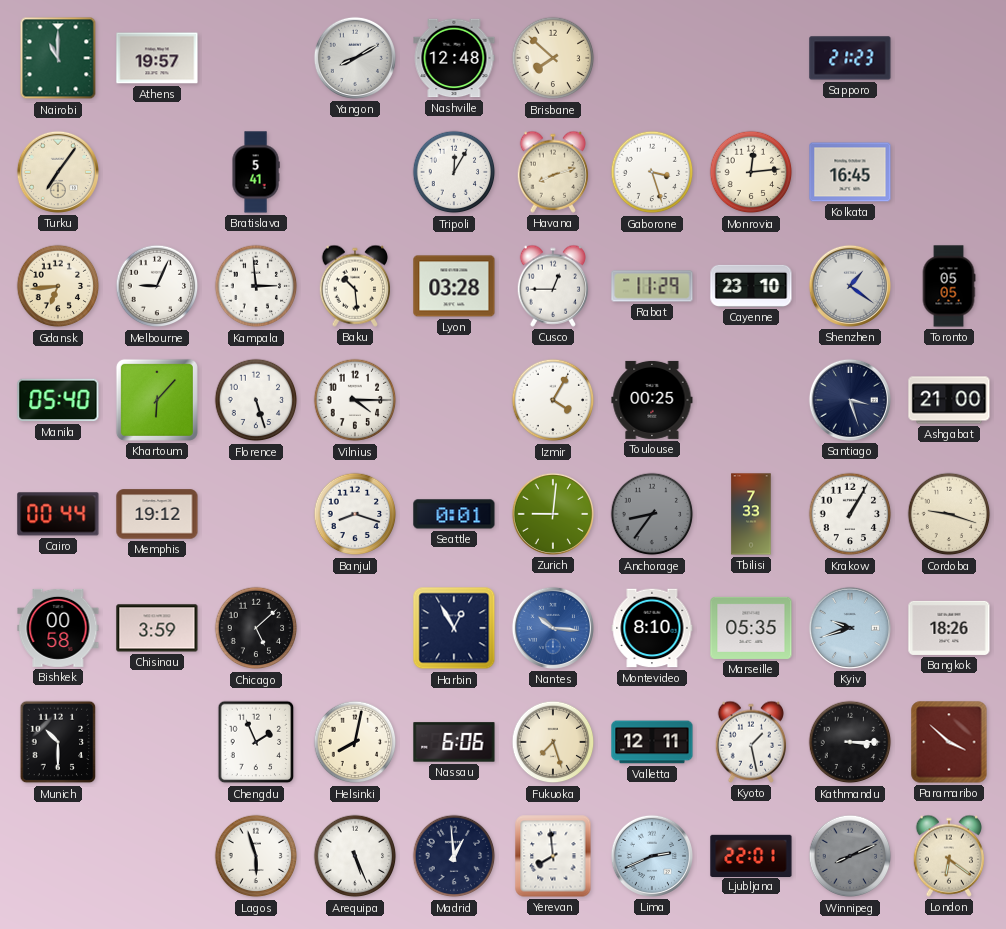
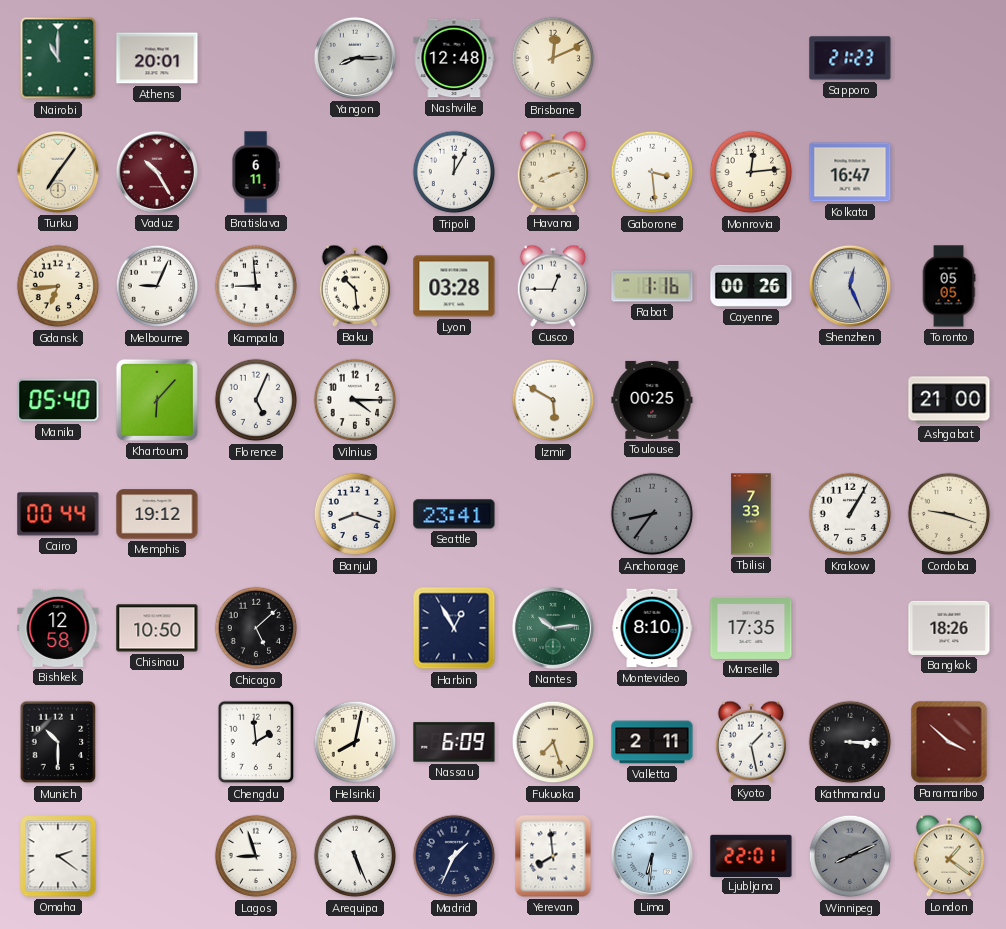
Athens: 19:57 -> 20:01
Yangon: 8:10 -> 8:15
Brisbane: 7:52 -> 12:11
Vaduz: none -> 10:25
Bratislava: 5:41 -> 6:11
Gaborone: 3:27 -> 3:29
Kolkata: 16:45 -> 16:47
Kampala: 2:59 -> 8:59
Rabat: 11:29 -> 1:16
Cayenne: 23:10 -> 00:26
Shenzhen: 1:21 -> 12:26
Florence: 5:27 -> 5:04
Izmir: 4:05 -> 5:50
Santiago: 3:27 -> none
Seattle: 0:01 -> 23:41
Zurich: 9:01 -> none
Bishkek: 00:58 -> 12:58
Chisinau: 3:59 -> 10:50
Nantes: 10:16 -> 10:14
Nantes dial: blue -> green
Marseille: 05:35 -> 17:35
Kyiv: 9:42 -> none
Chengdu: 1:56 -> 1:59
Nassau: 6:06 -> 6:09
Valletta: 12:11 -> 2:11
Omaha: none -> 2:21
Lagos: 5:57 -> 8:57
Madrid: 12:59 -> 1:34
Lima: 2:41 -> 6:31
London: 6:21 -> 1:21
